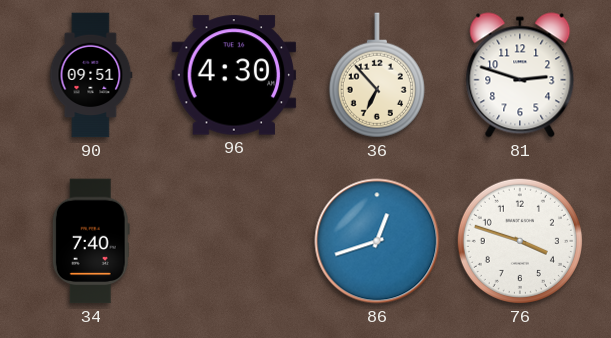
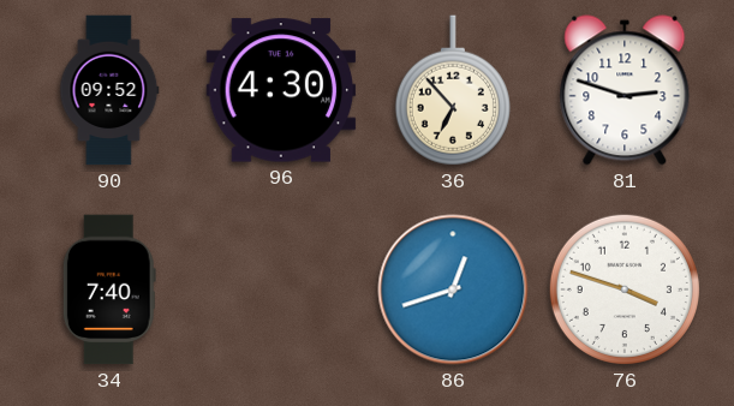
90: 09:51 -> 09:52
